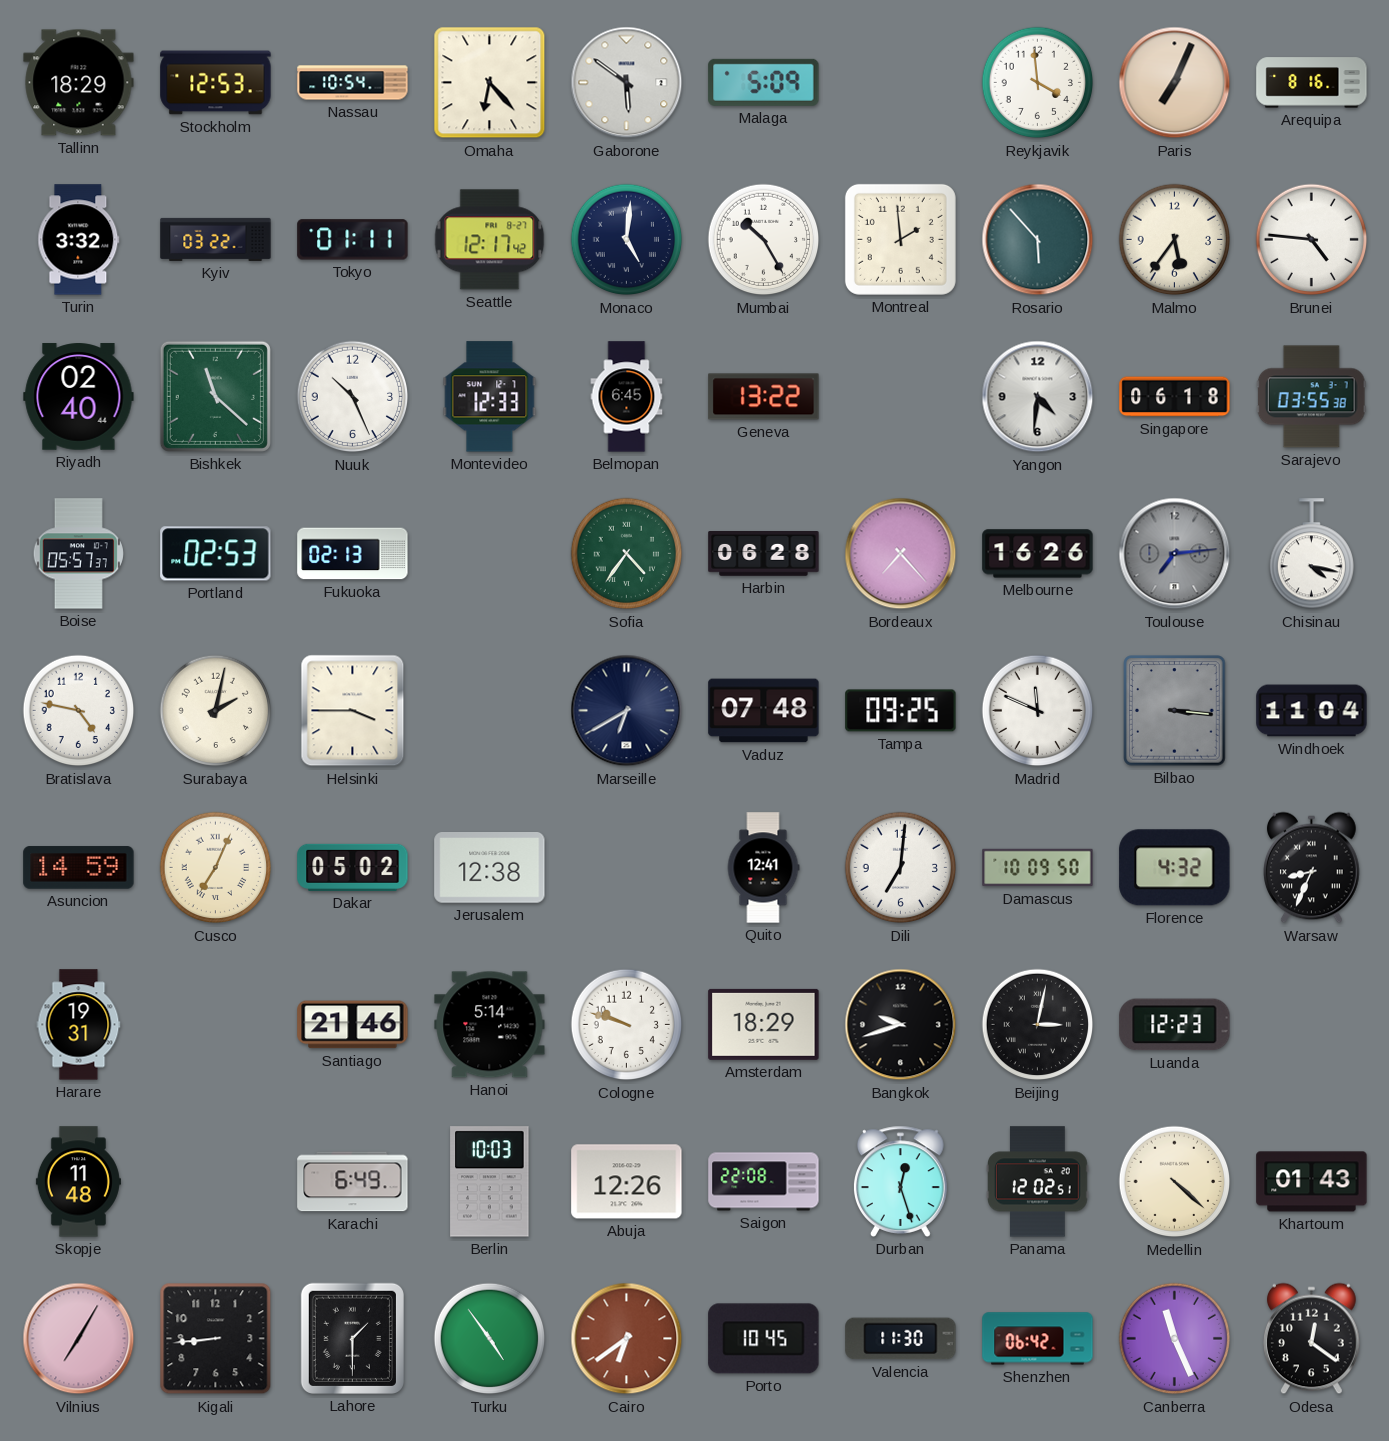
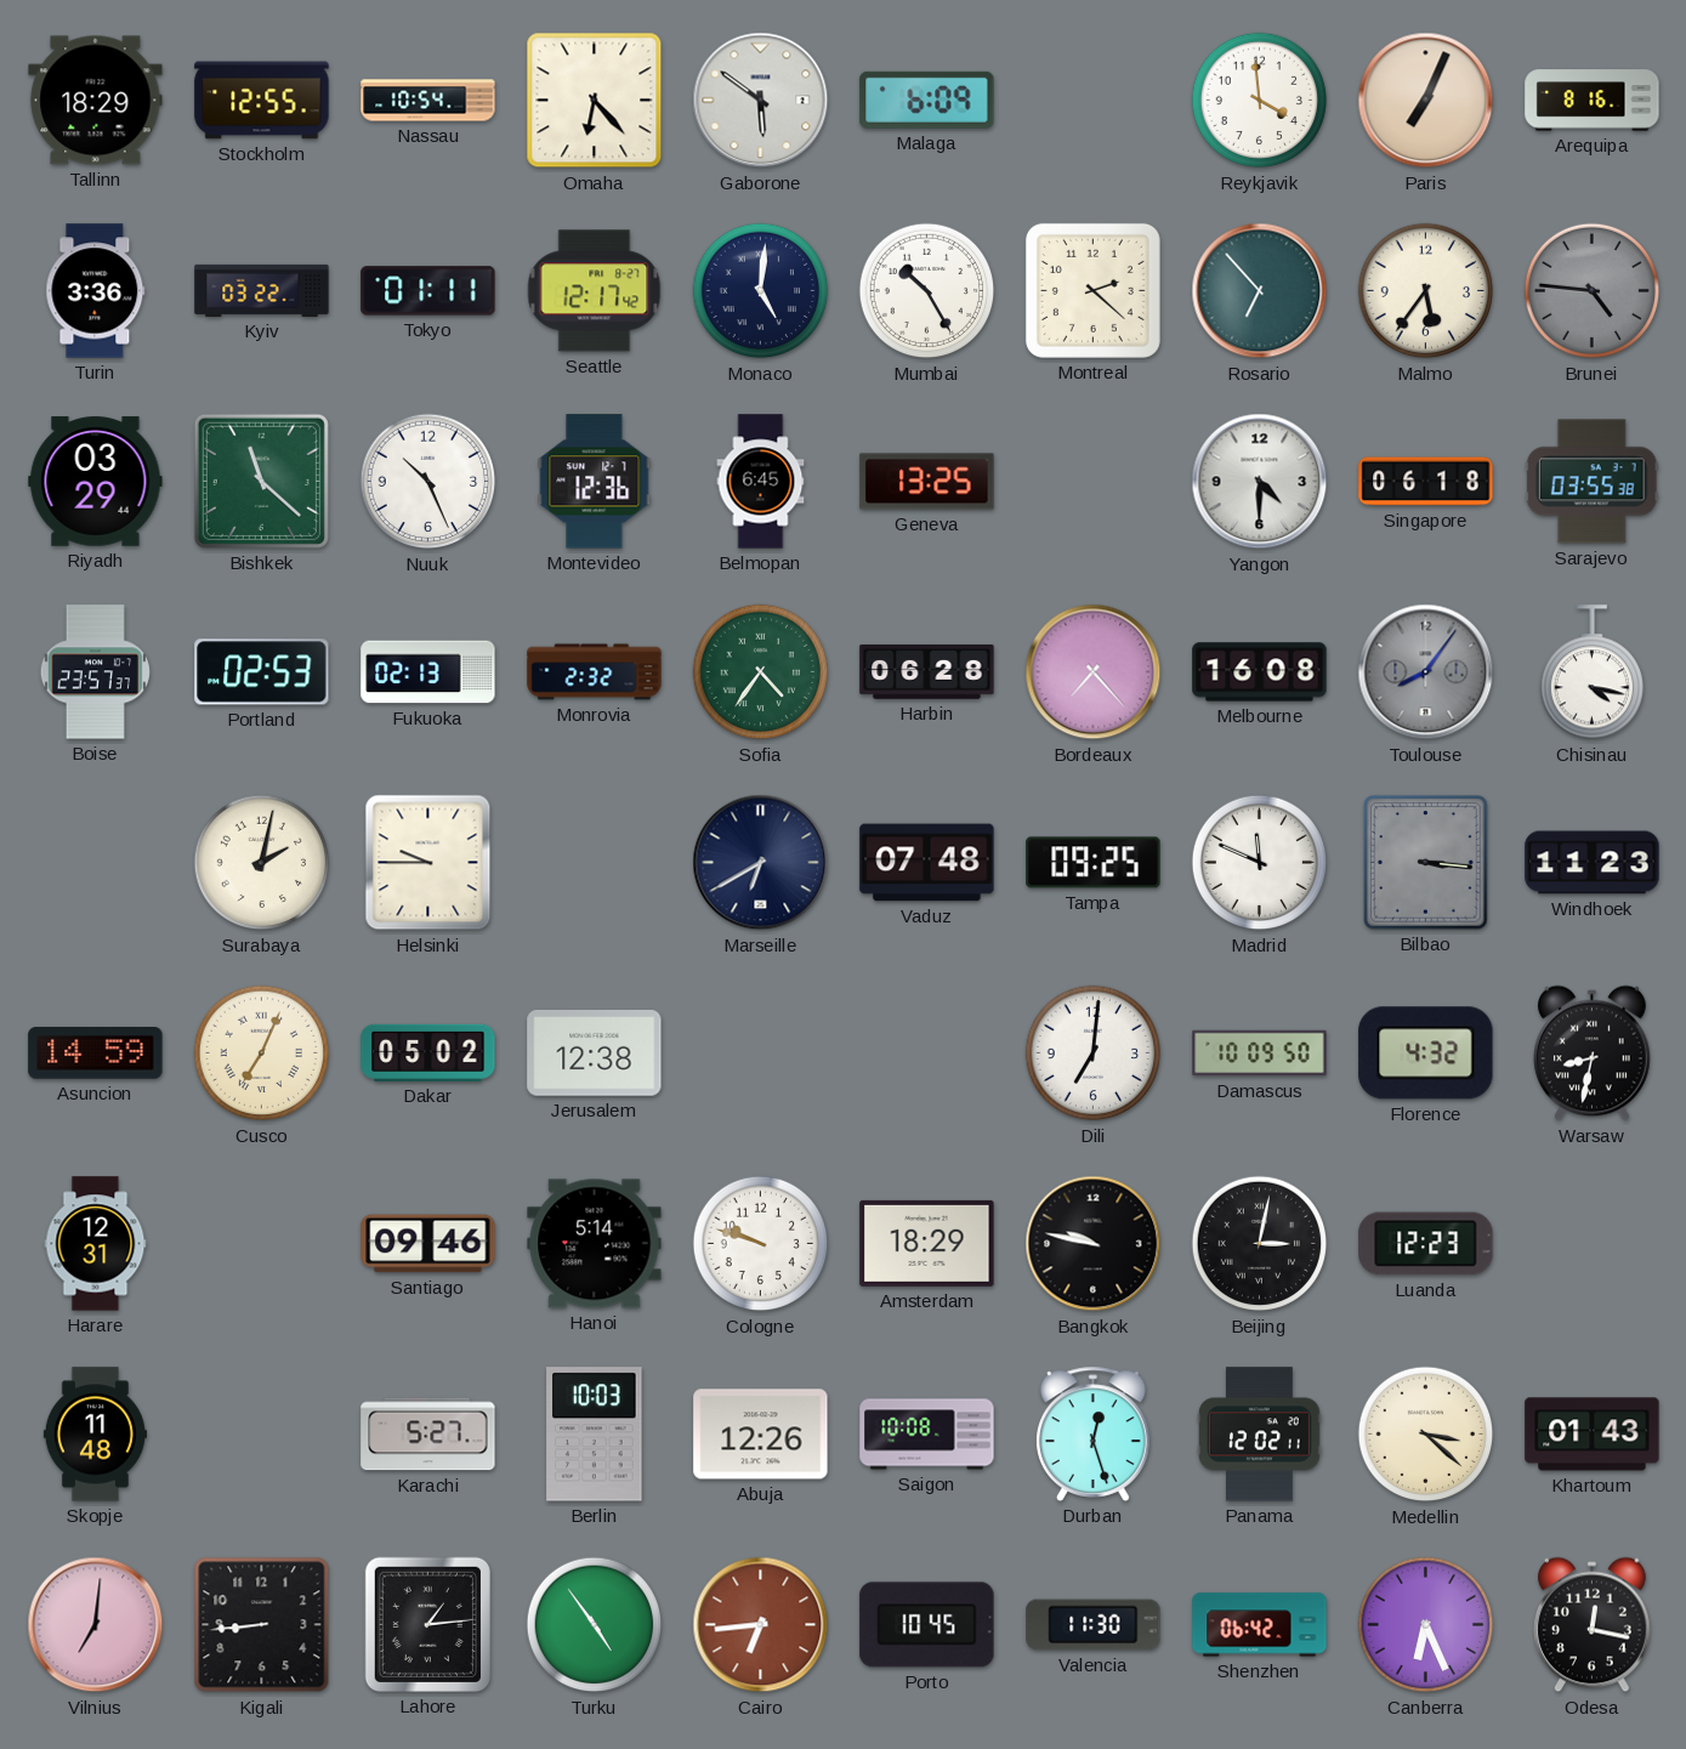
Stockholm: 12:53 -> 12:55
Malaga: 5:09 -> 6:09
Turin: 3:32 -> 3:36
Montreal: 1:59 -> 2:22
Rosario: 5:53 -> 6:53
Brunei dial: white -> grey
Riyadh: 02:40 -> 03:29
Montevideo: 12:33 -> 12:36
Geneva: 13:22 -> 13:25
Yangon: 4:31 -> 4:30
Boise: 05:57 -> 23:57
Monrovia: none -> 2:32
Melbourne: 16:26 -> 16:08
Toulouse: 7:14 -> 8:06
Bratislava: 4:47 -> none
Helsinki: 3:45 -> 9:45
Windhoek: 11:04 -> 11:23
Quito: 12:41 -> none
Warsaw: 8:34 -> 8:32
Harare: 19:31 -> 12:31
Santiago: 21:46 -> 09:46
Bangkok: 9:42 -> 9:47
Karachi: 6:49 -> 5:27
Saigon: 22:08 -> 10:08
Panama: 12:02:51 -> 12:02:11
Medellin: 4:22 -> 3:22
Vilnius: 7:05 -> 7:01
Lahore: 1:30 -> 1:14
Cairo: 6:39 -> 6:44
Canberra: 11:26 -> 6:26
Odesa: 12:21 -> 12:17
